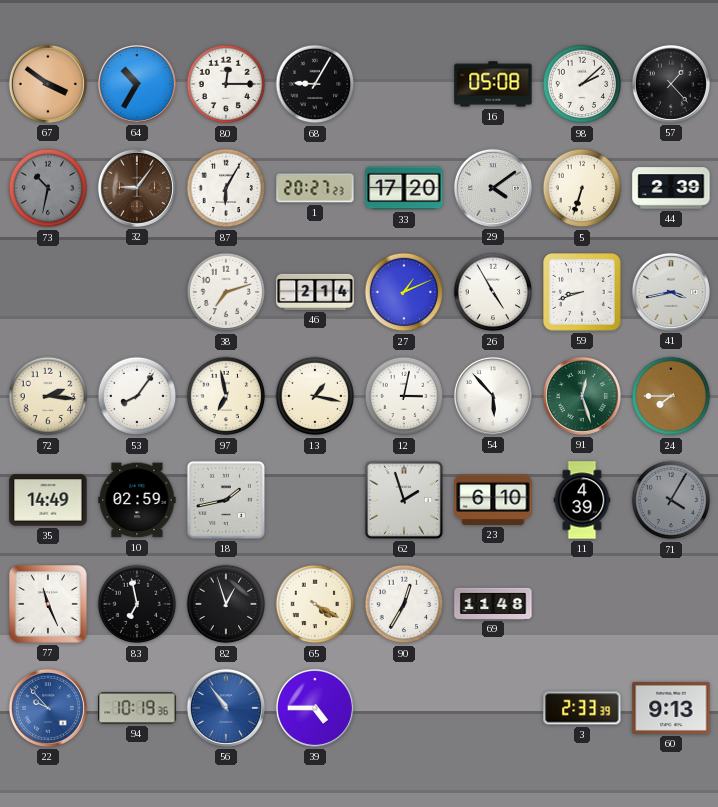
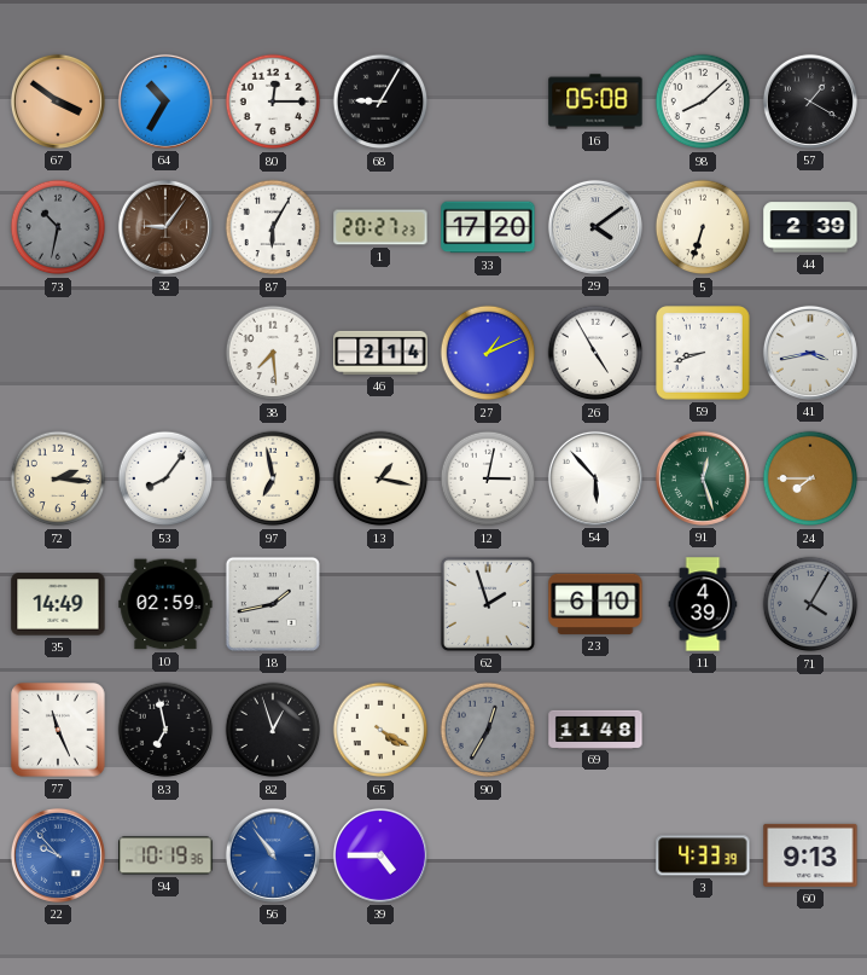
98: 2:08 -> 8:08
57: 1:23 -> 1:20
38: 7:12 -> 7:29
90 dial: white -> grey
3: 2:33 -> 4:33
